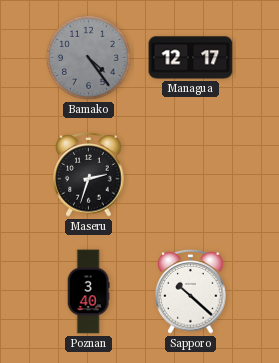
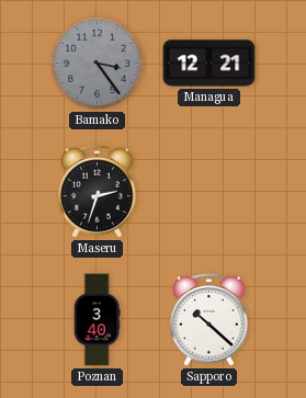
Bamako: 4:24 -> 3:24
Managua: 12:17 -> 12:21
